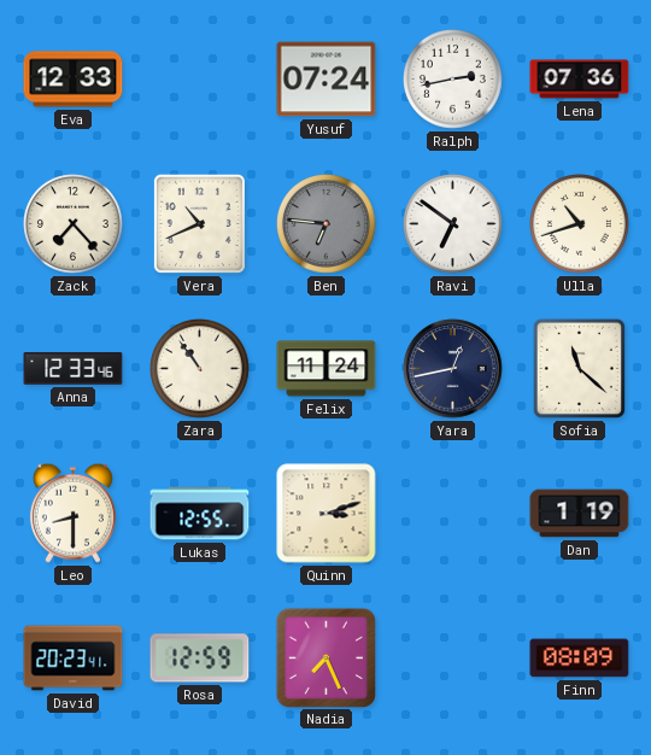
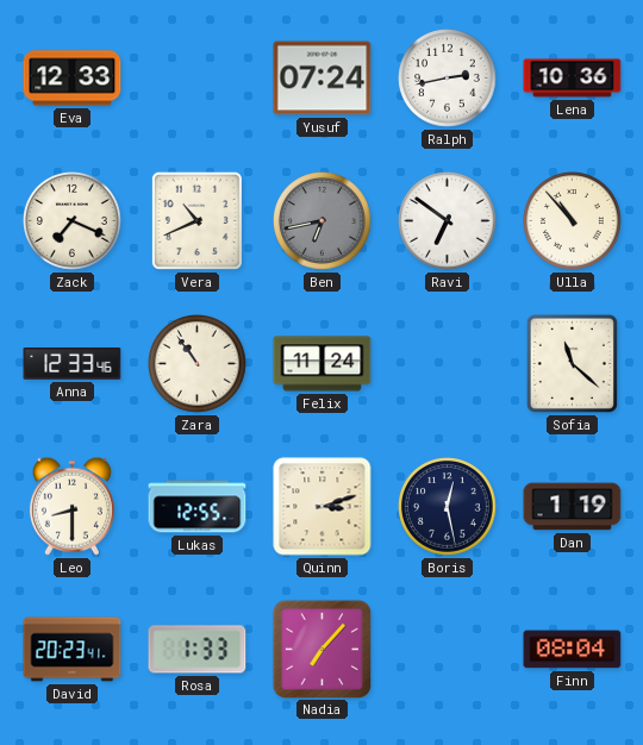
Lena: 07:36 -> 10:36
Zack: 7:23 -> 7:19
Ben: 6:46 -> 6:43
Ulla: 10:42 -> 10:53
Yara: 12:43 -> none
Boris: none -> 12:28
Rosa: 12:59 -> 1:33
Nadia: 7:26 -> 7:07
Finn: 08:09 -> 08:04
